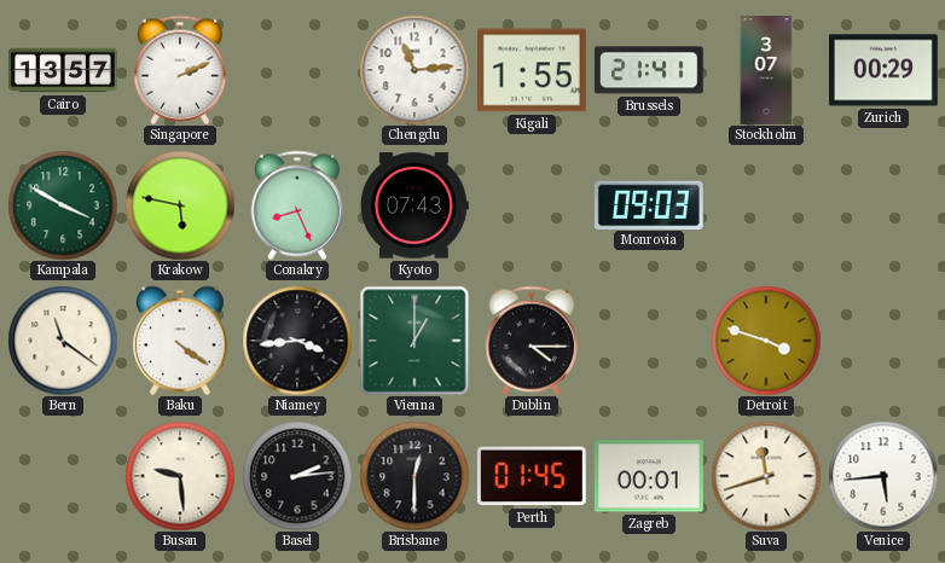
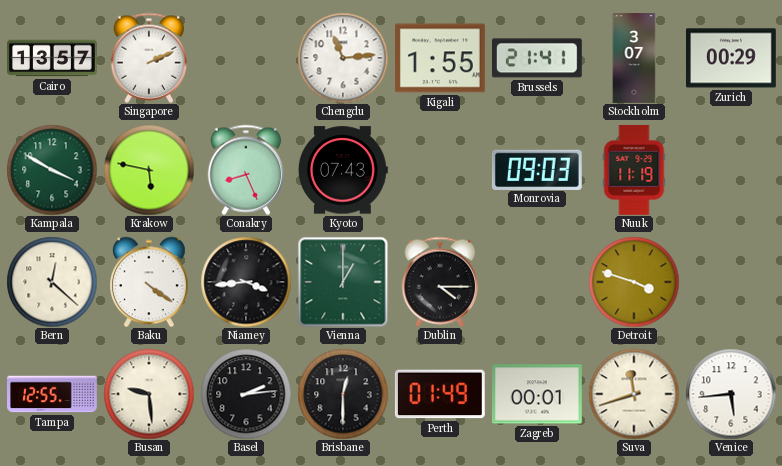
Nuuk: none -> 11:19
Bern: 11:21 -> 12:22
Tampa: none -> 12:55
Perth: 01:45 -> 01:49
